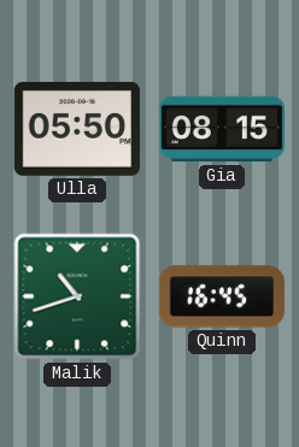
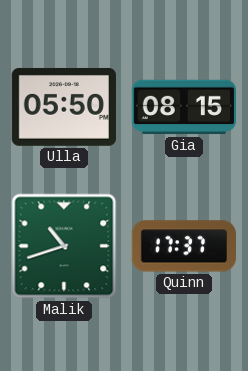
Quinn: 16:45 -> 17:37
